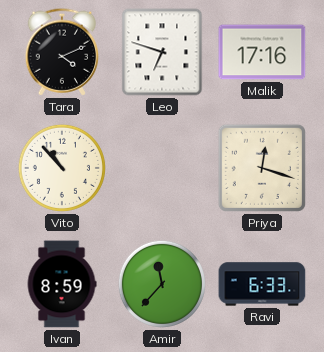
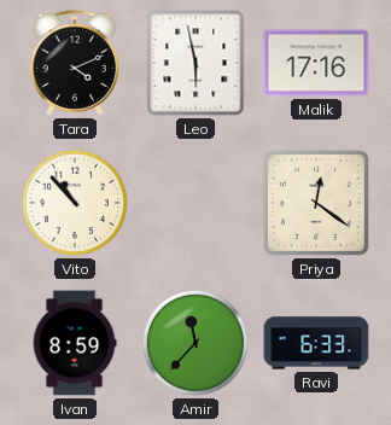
Leo: 6:48 -> 5:58
Priya: 12:18 -> 12:21
